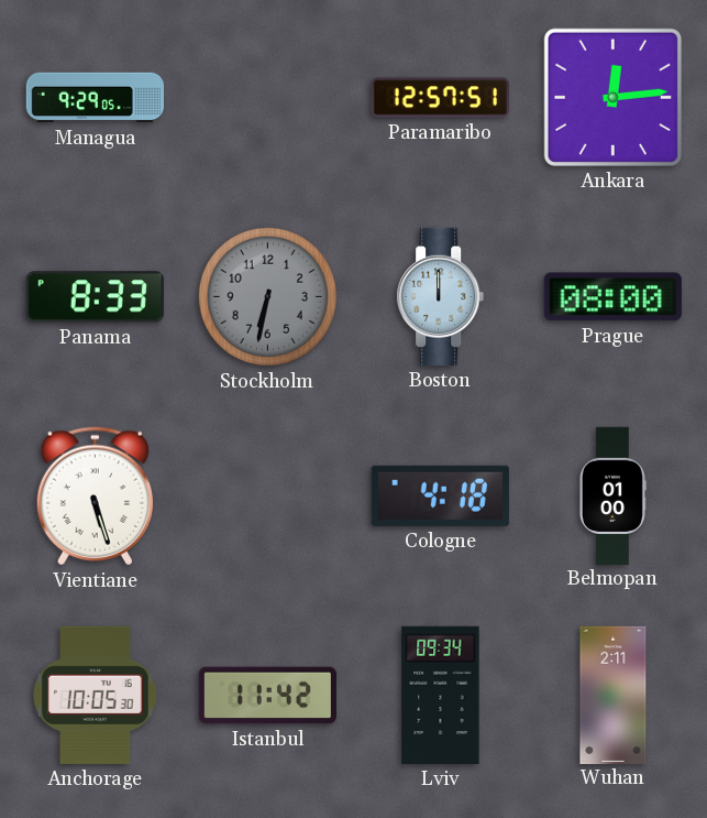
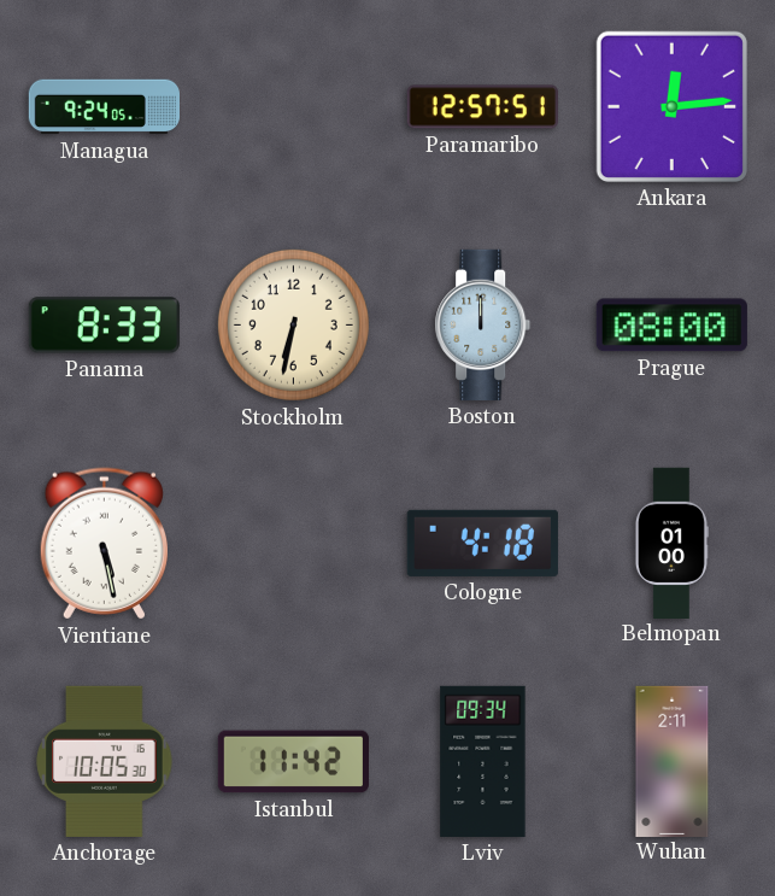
Managua: 9:29 -> 9:24
Stockholm dial: grey -> cream
Vientiane: 5:27 -> 5:28
